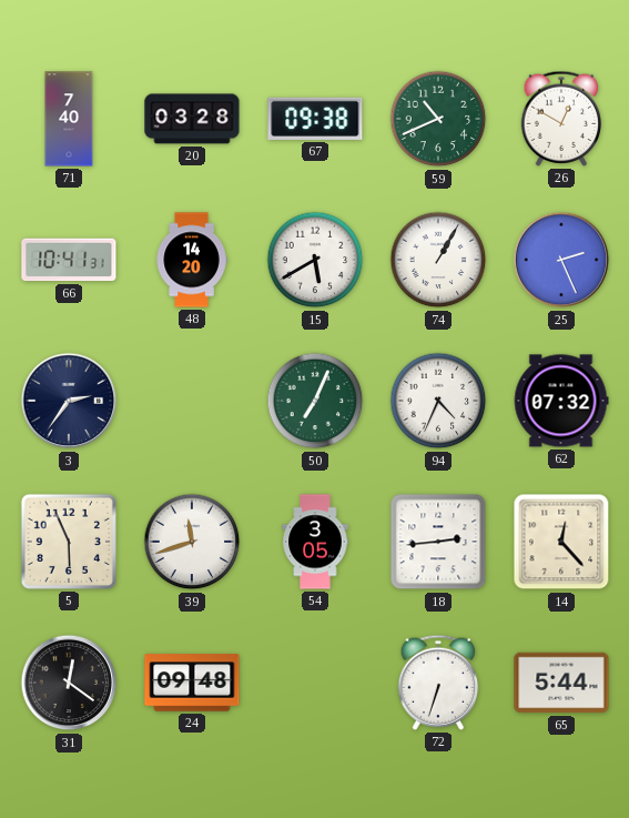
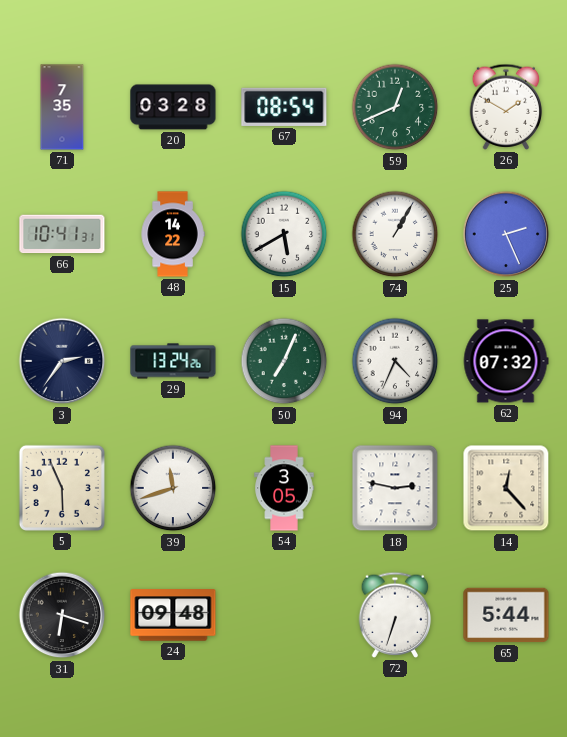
71: 7:40 -> 7:35
67: 09:38 -> 08:54
59: 10:41 -> 12:41
26: 12:50 -> 1:50
48: 14:20 -> 14:22
29: none -> 13:24
18: 2:44 -> 2:47
31: 12:21 -> 6:18
